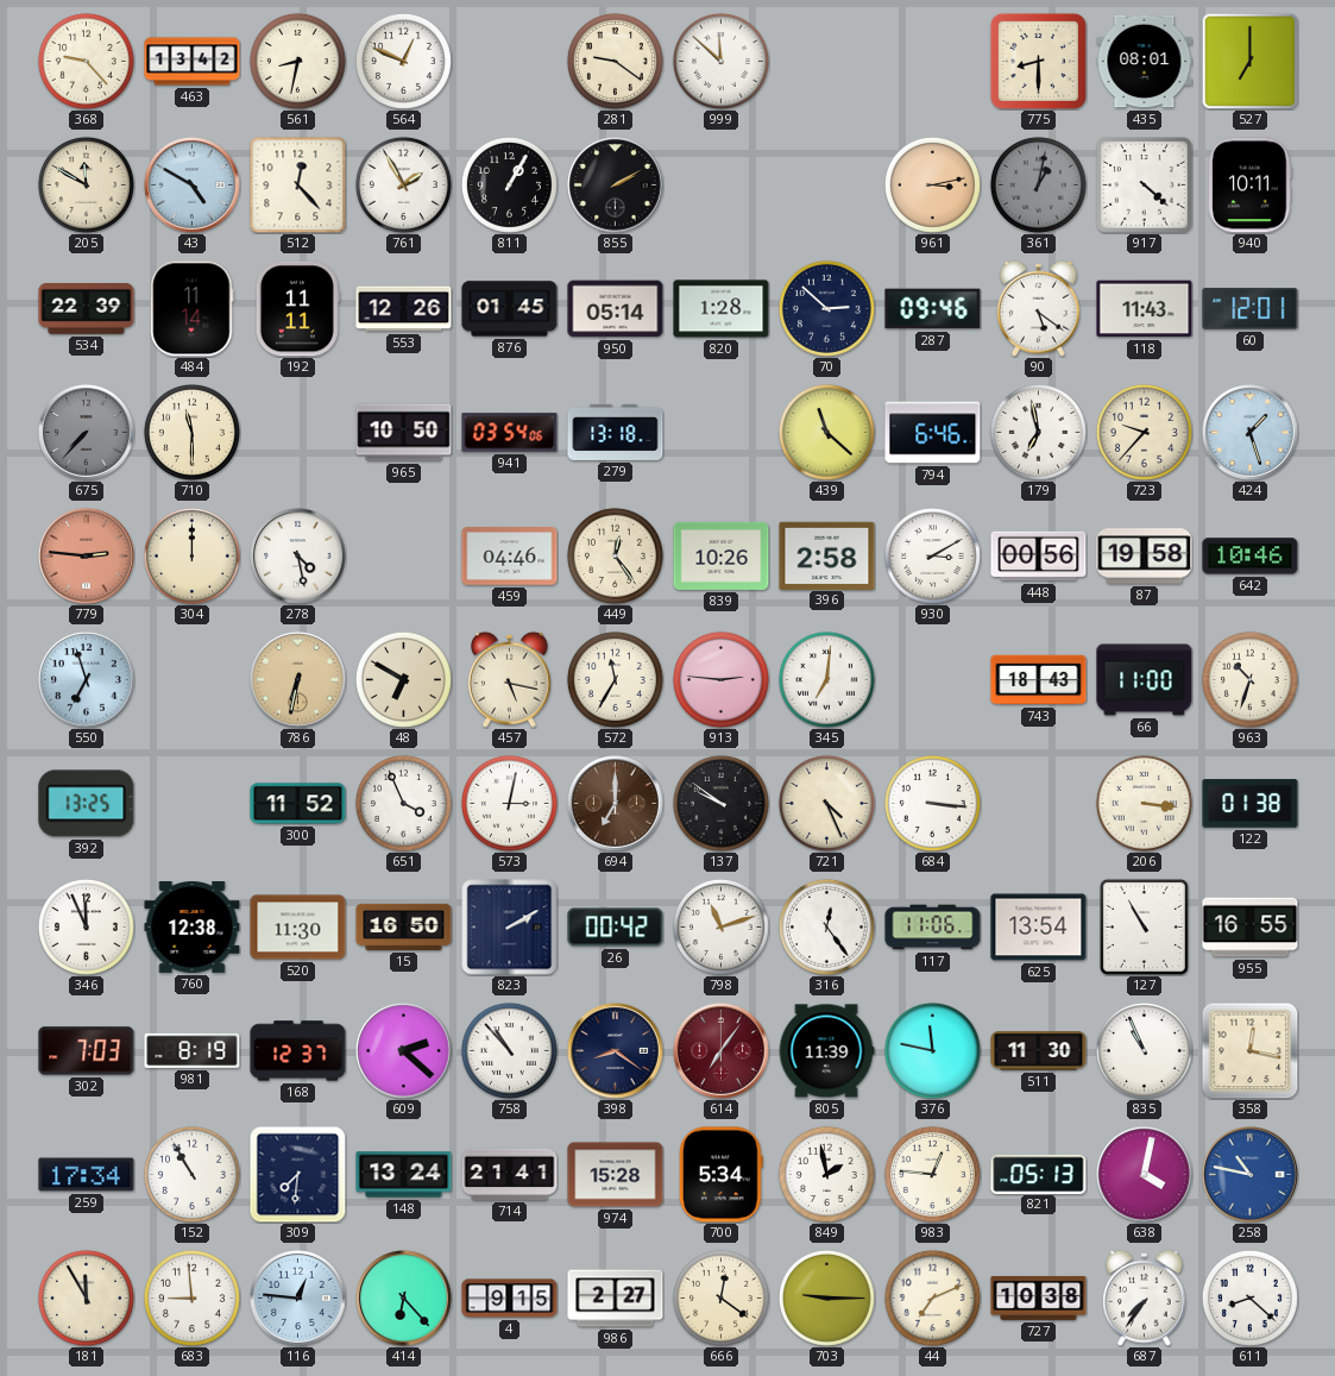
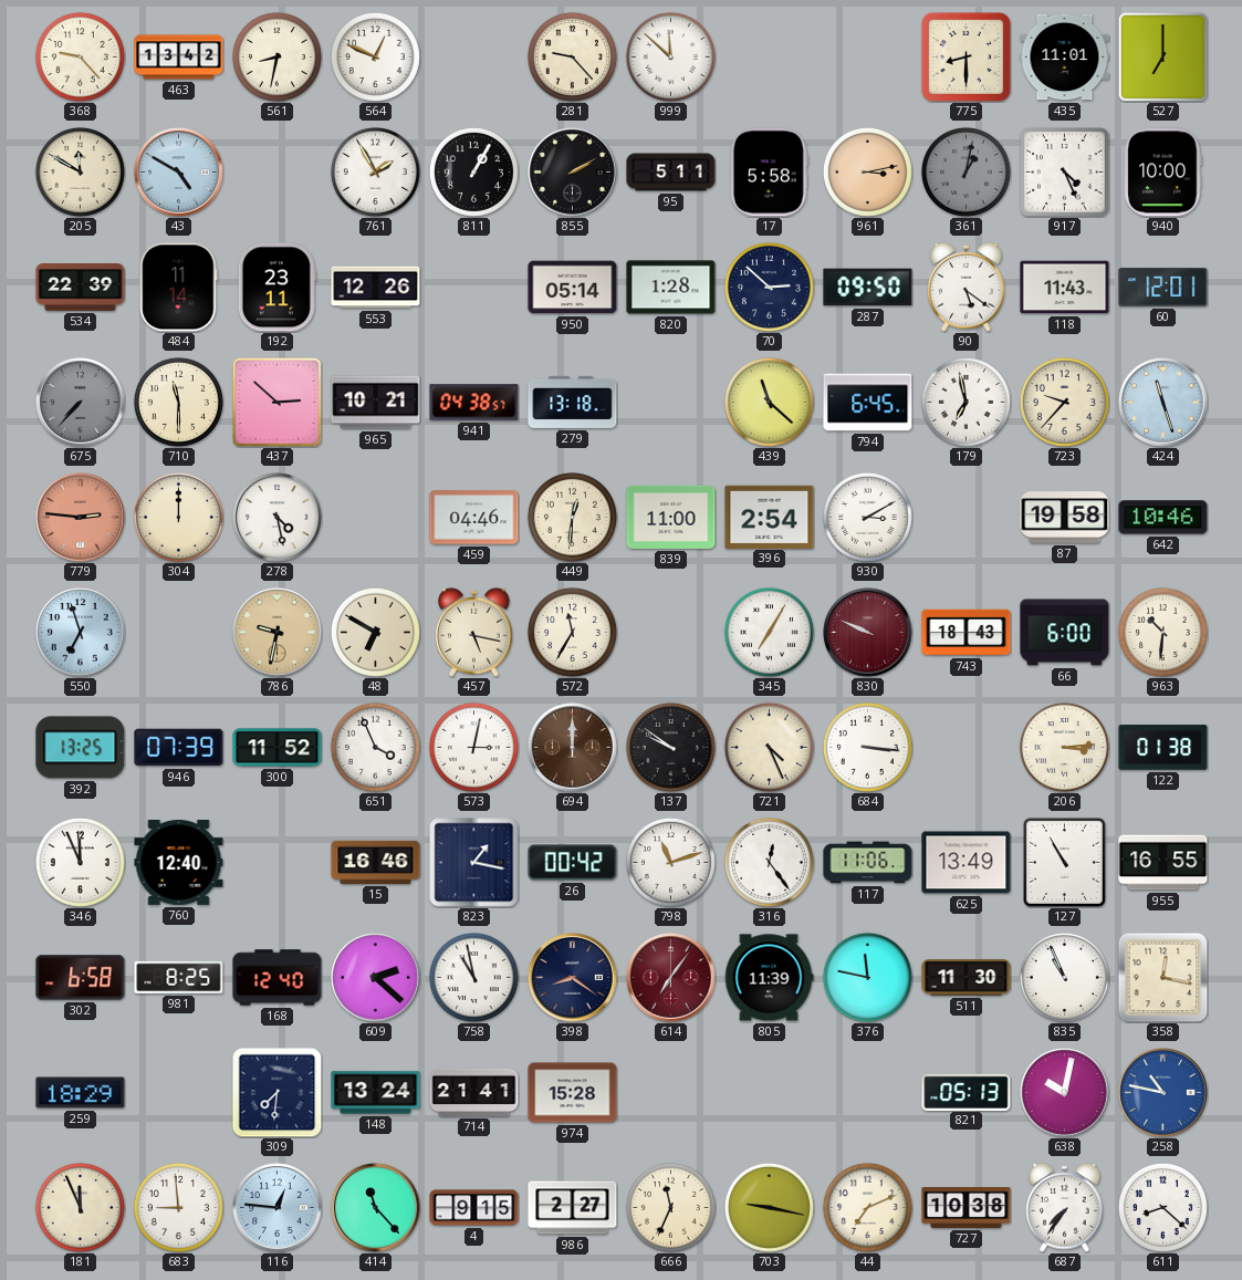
281: 9:21 -> 9:23
435: 08:01 -> 11:01
512: 12:23 -> none
95: none -> 5:11
17: none -> 5:58
917: 4:22 -> 4:26
940: 10:11 -> 10:00
192: 11:11 -> 23:11
876: 01:45 -> none
287: 09:46 -> 09:50
437: none -> 2:52
965: 10:50 -> 10:21
941: 03:54 -> 04:38
794: 6:46 -> 6:45
424: 1:27 -> 11:27
449: 12:24 -> 12:31
839: 10:26 -> 11:00
396: 2:58 -> 2:54
448: 00:56 -> none
786: 6:32 -> 9:32
913: 2:46 -> none
345: 7:01 -> 7:05
830: none -> 9:49
66: 11:00 -> 6:00
963: 10:33 -> 10:31
946: none -> 07:39
694: 7:00 -> 12:00
206: 3:16 -> 3:14
760: 12:38 -> 12:40
520: 11:30 -> none
15: 16:50 -> 16:46
823: 2:10 -> 1:17
625: 13:54 -> 13:49
302: 7:03 -> 6:58
981: 8:19 -> 8:25
168: 12:37 -> 12:40
758: 10:53 -> 10:58
259: 17:34 -> 18:29
152: 10:55 -> none
700: 5:34 -> none
849: 1:58 -> none
983: 12:46 -> none
638: 4:02 -> 10:02
181: 11:55 -> 11:56
414: 6:23 -> 11:23
666: 12:21 -> 11:34
703: 9:15 -> 9:17
